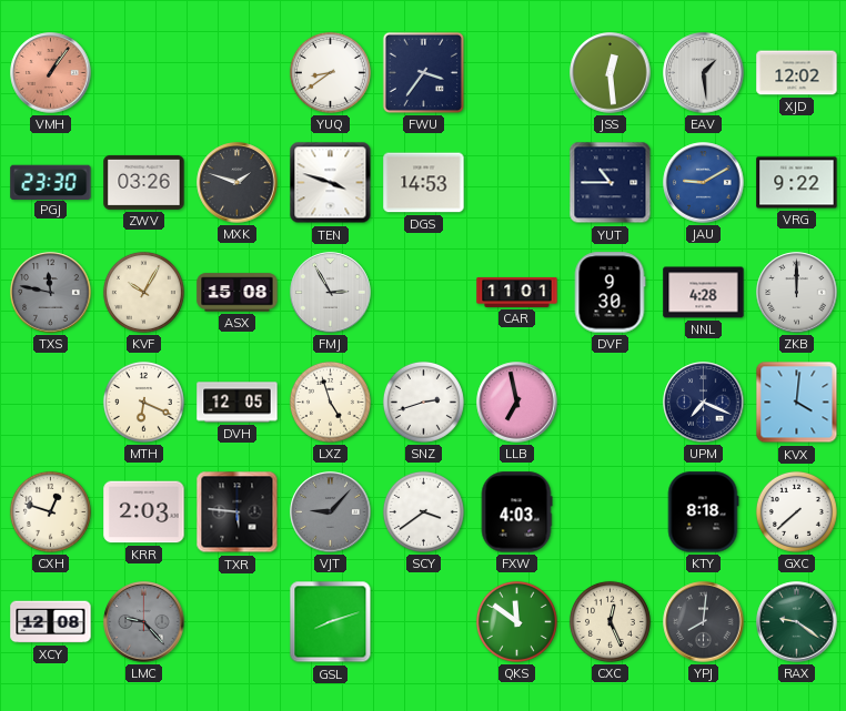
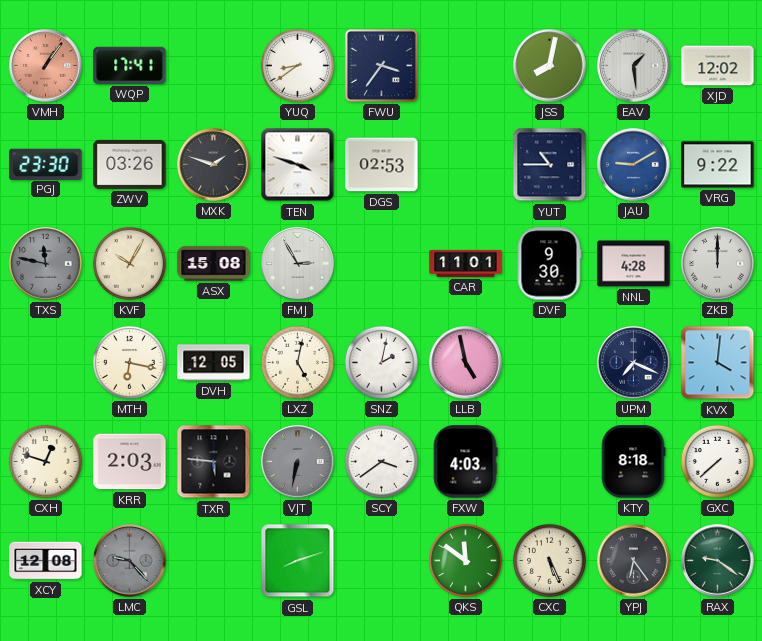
WQP: none -> 17:41
JSS: 12:29 -> 8:02
DGS: 14:53 -> 02:53
MTH: 6:19 -> 6:17
LXZ: 4:57 -> 5:02
SNZ: 2:42 -> 2:02
LLB: 6:58 -> 4:58
VJT: 9:07 -> 6:32
CXC: 12:26 -> 5:26
YPJ: 8:01 -> 6:24
